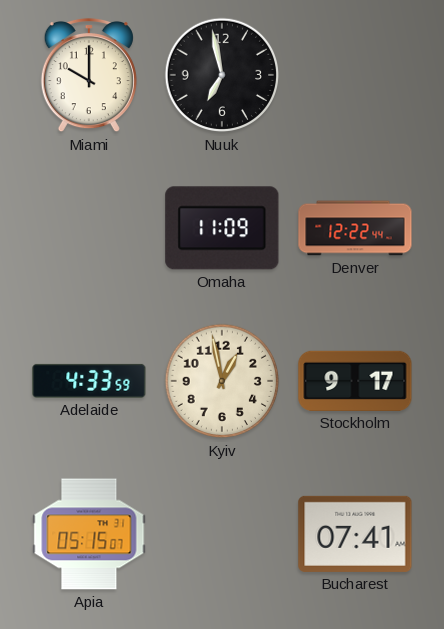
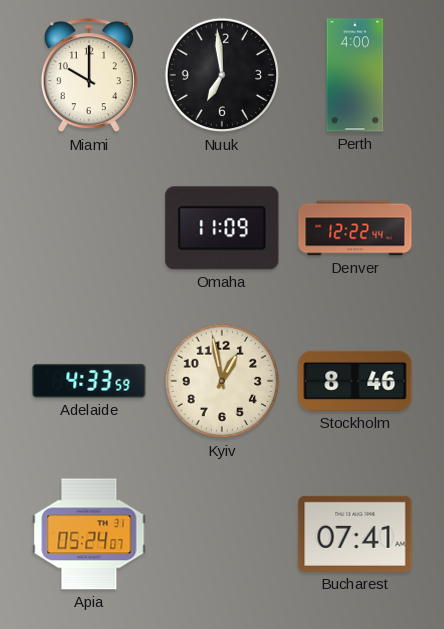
Nuuk: 6:58 -> 6:59
Perth: none -> 4:00
Stockholm: 9:17 -> 8:46
Apia: 05:15 -> 05:24
